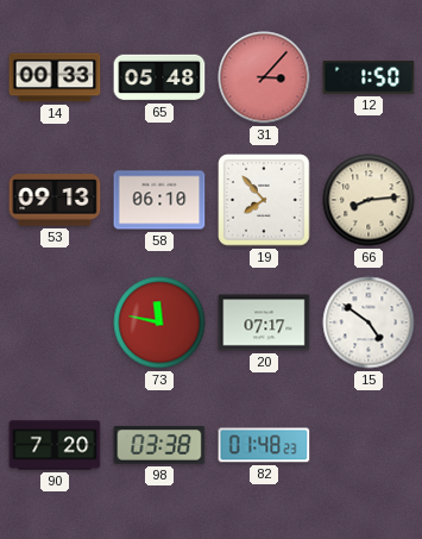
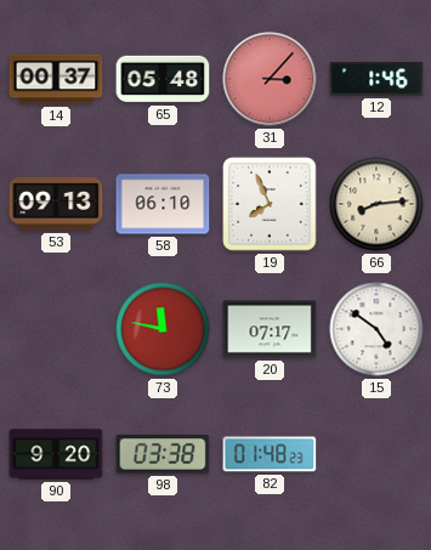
14: 00:33 -> 00:37
12: 1:50 -> 1:46
19: 7:53 -> 7:56
90: 7:20 -> 9:20
